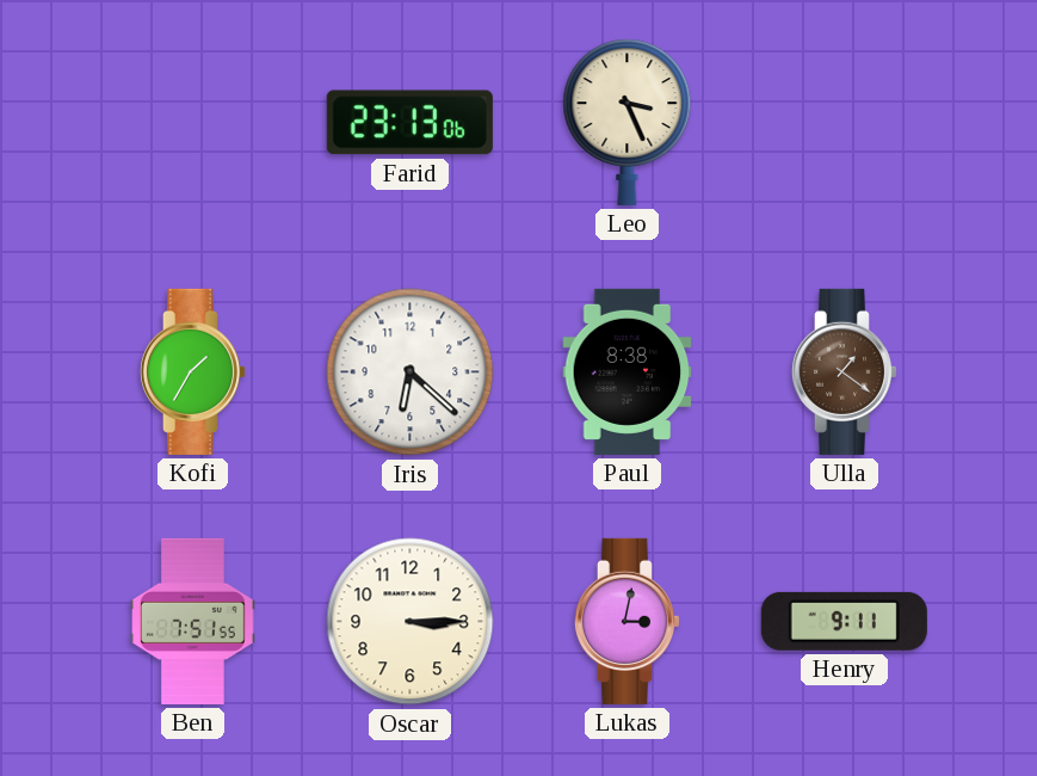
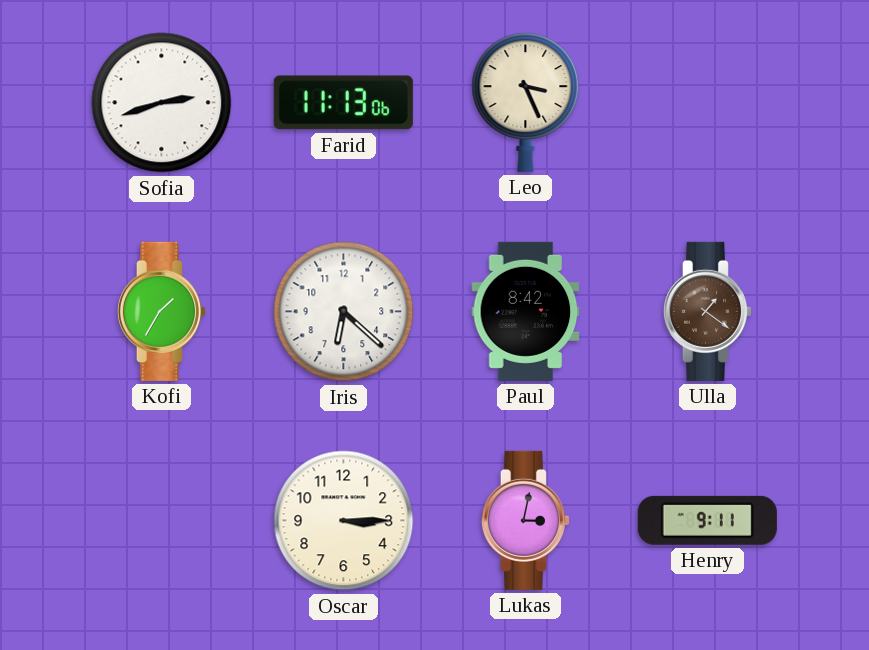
Sofia: none -> 2:42
Farid: 23:13 -> 11:13
Paul: 8:38 -> 8:42
Ben: 7:51 -> none
